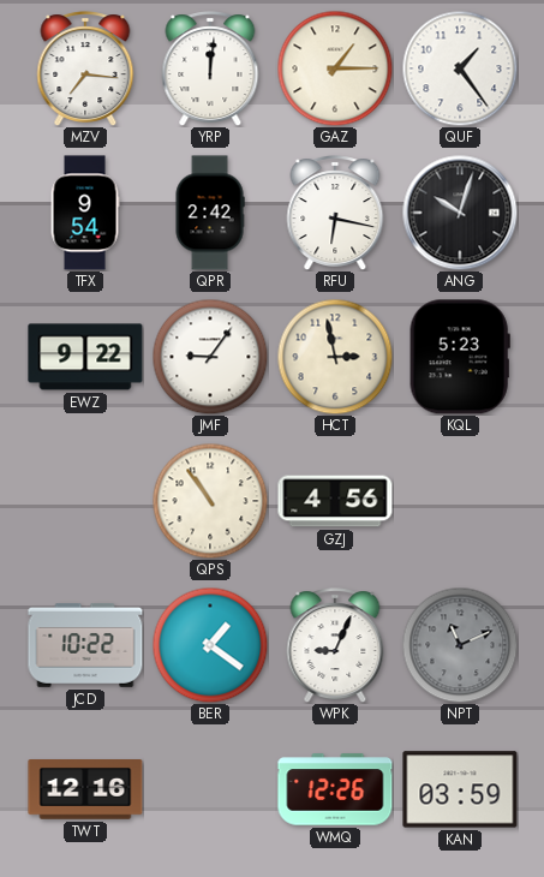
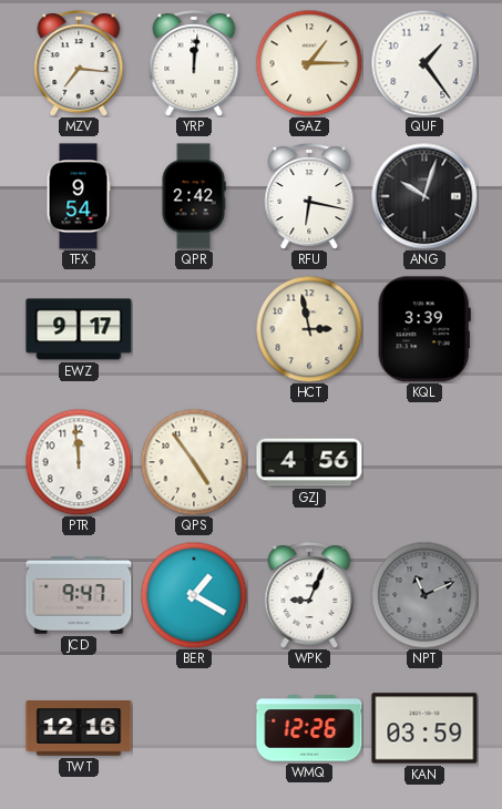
EWZ: 9:22 -> 9:17
JMF: 9:06 -> none
KQL: 5:23 -> 3:39
PTR: none -> 11:59
QPS: 10:54 -> 4:54
JCD: 10:22 -> 9:47
BER: 1:21 -> 1:20
